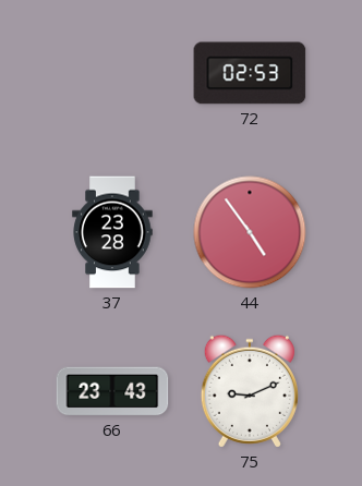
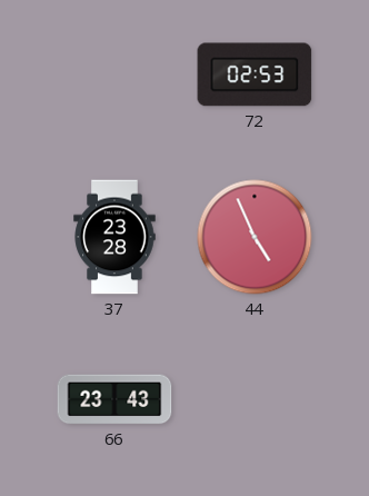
44: 4:54 -> 4:56
75: 9:11 -> none
